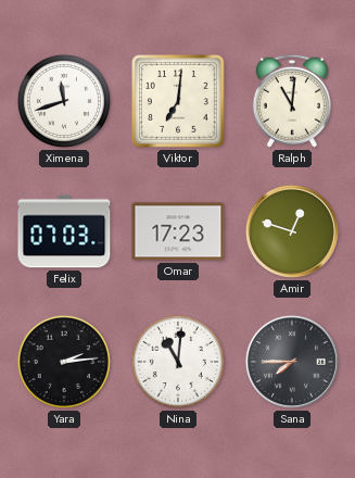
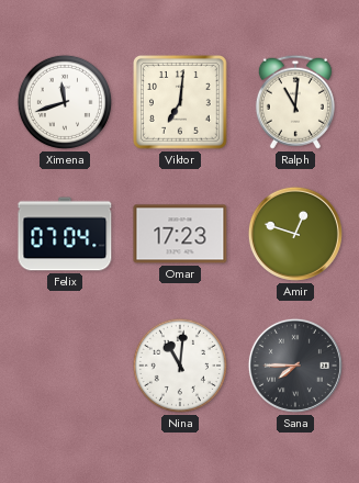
Felix: 07:03 -> 07:04
Yara: 2:14 -> none
